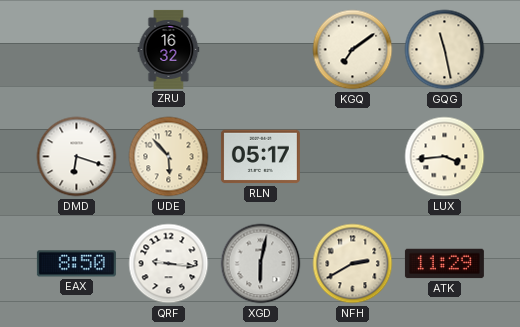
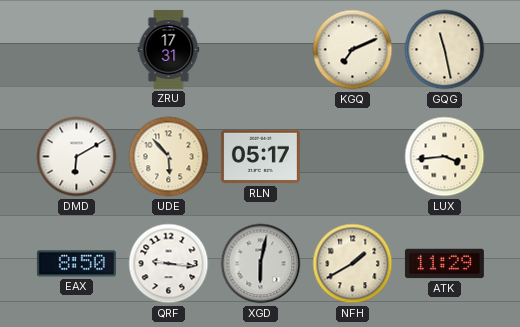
ZRU: 16:32 -> 17:31
KGQ: 7:09 -> 7:11
DMD: 6:18 -> 6:10
NFH: 2:40 -> 1:40
